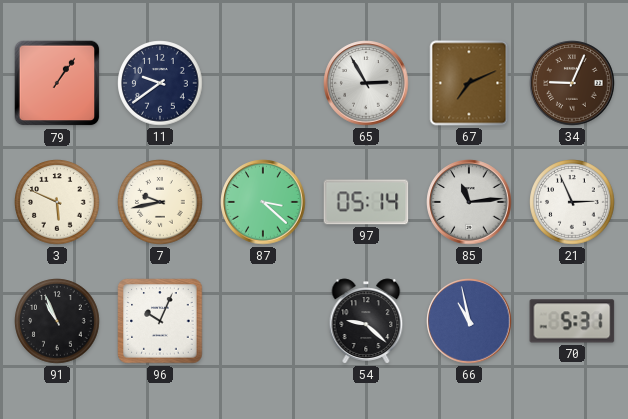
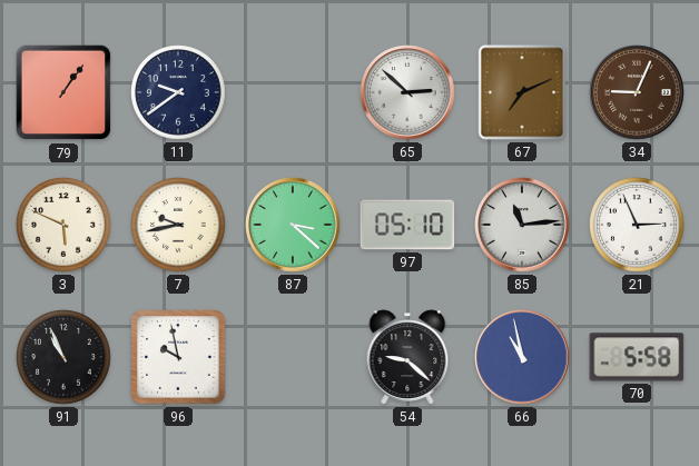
65: 2:55 -> 2:52
97: 05:14 -> 05:10
96: 10:04 -> 9:58
70: 5:31 -> 5:58
